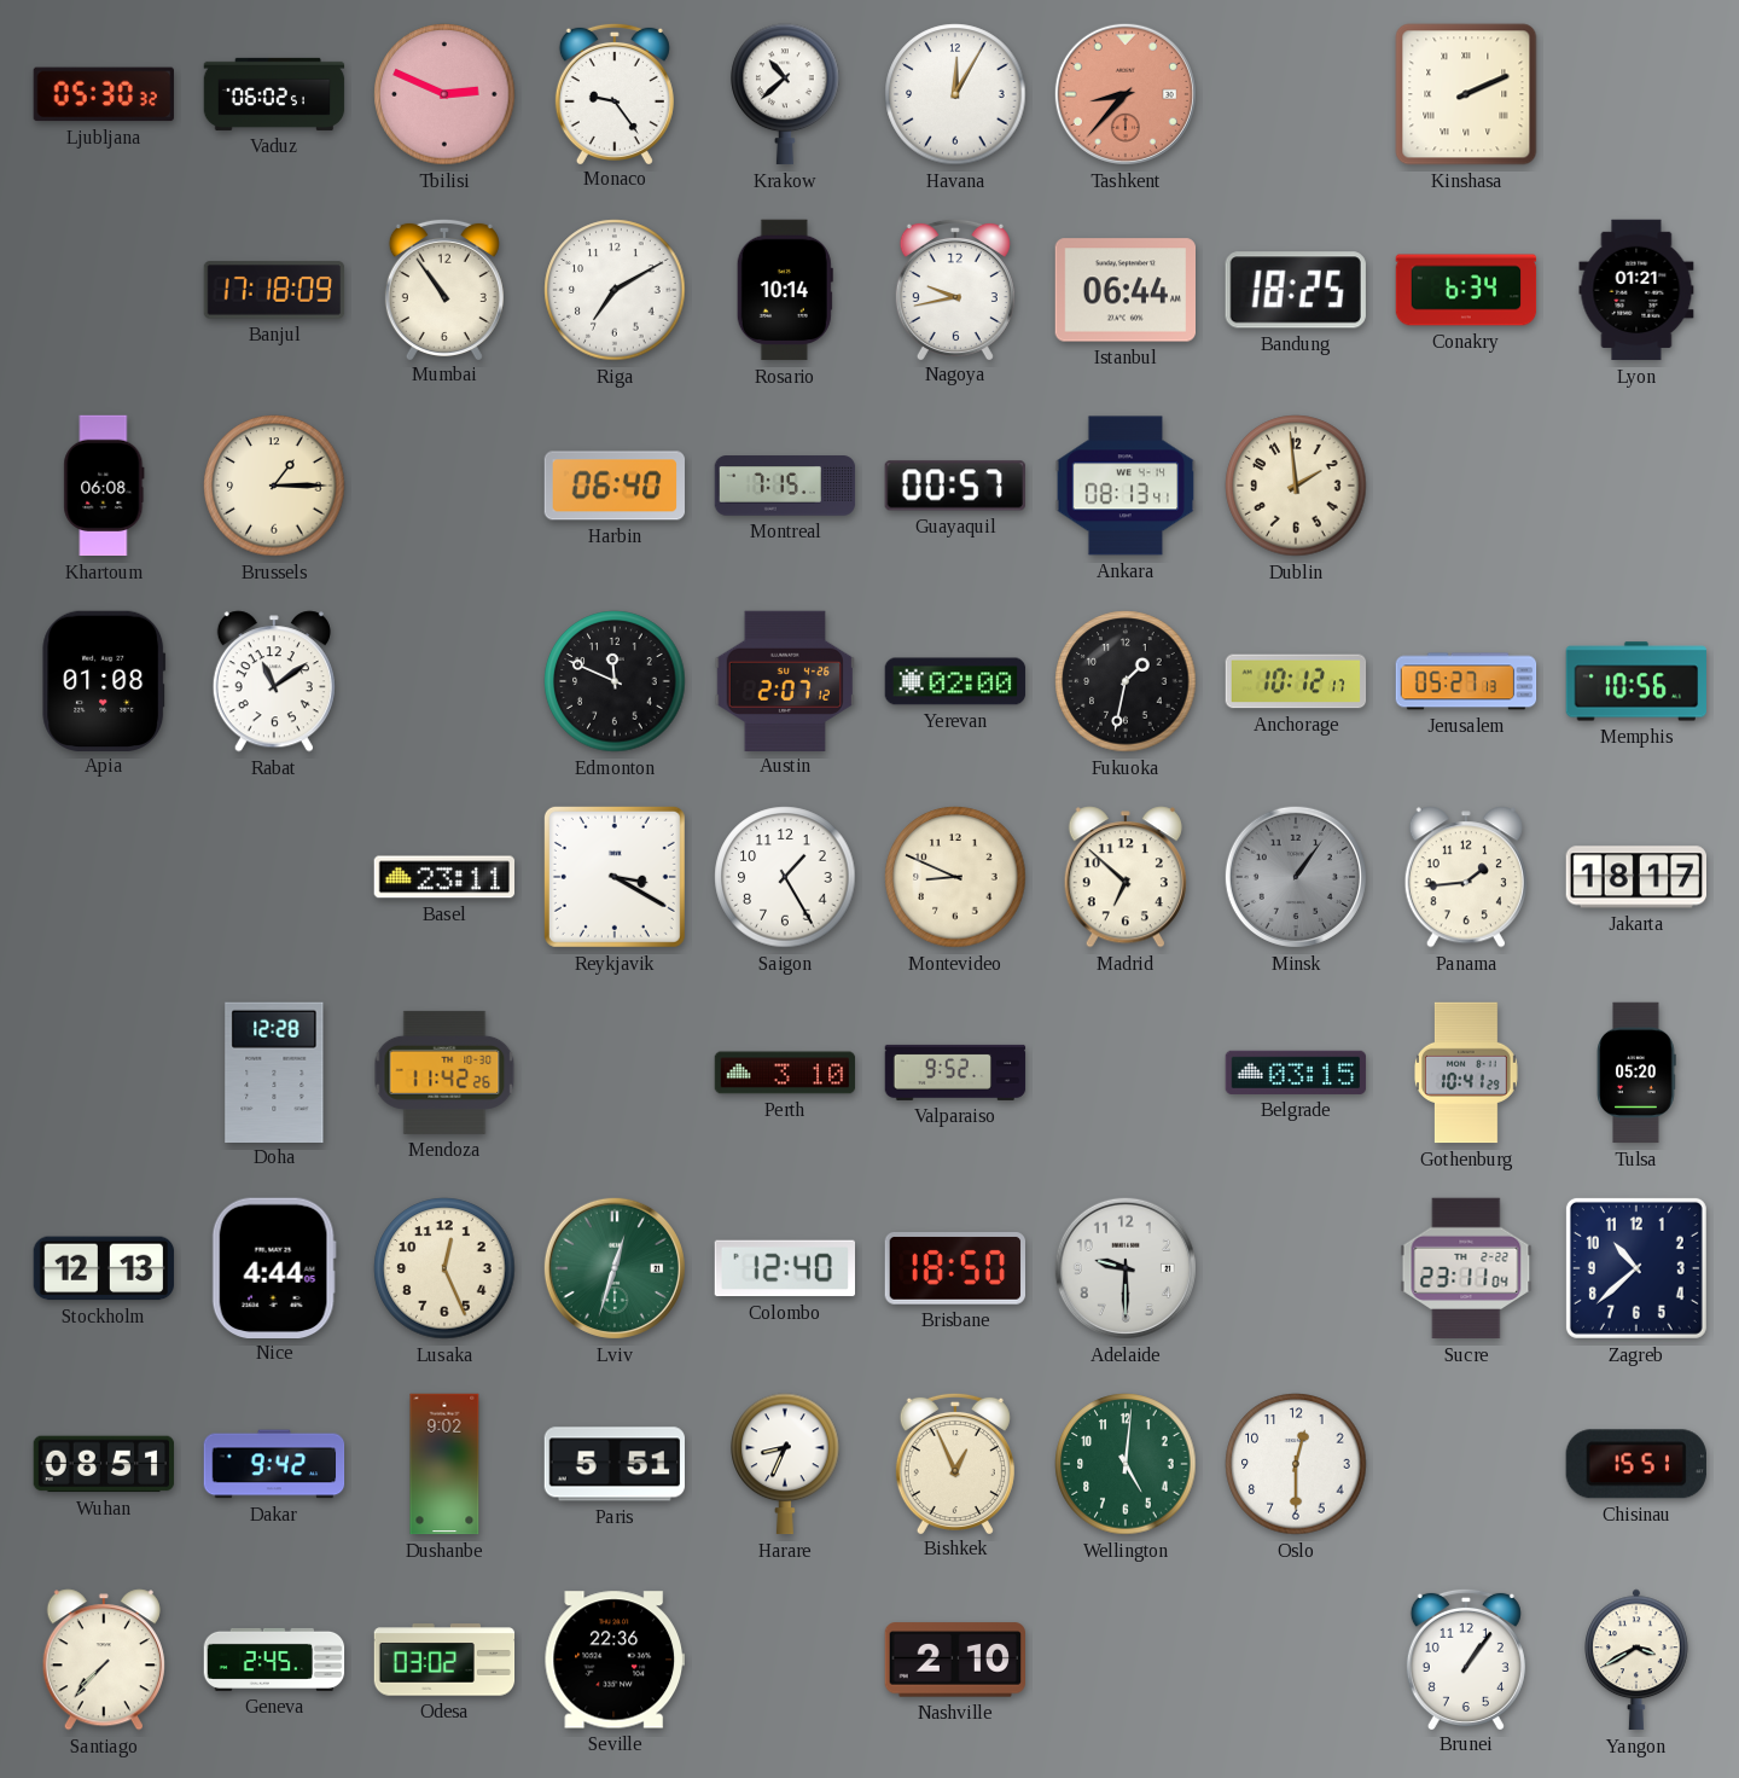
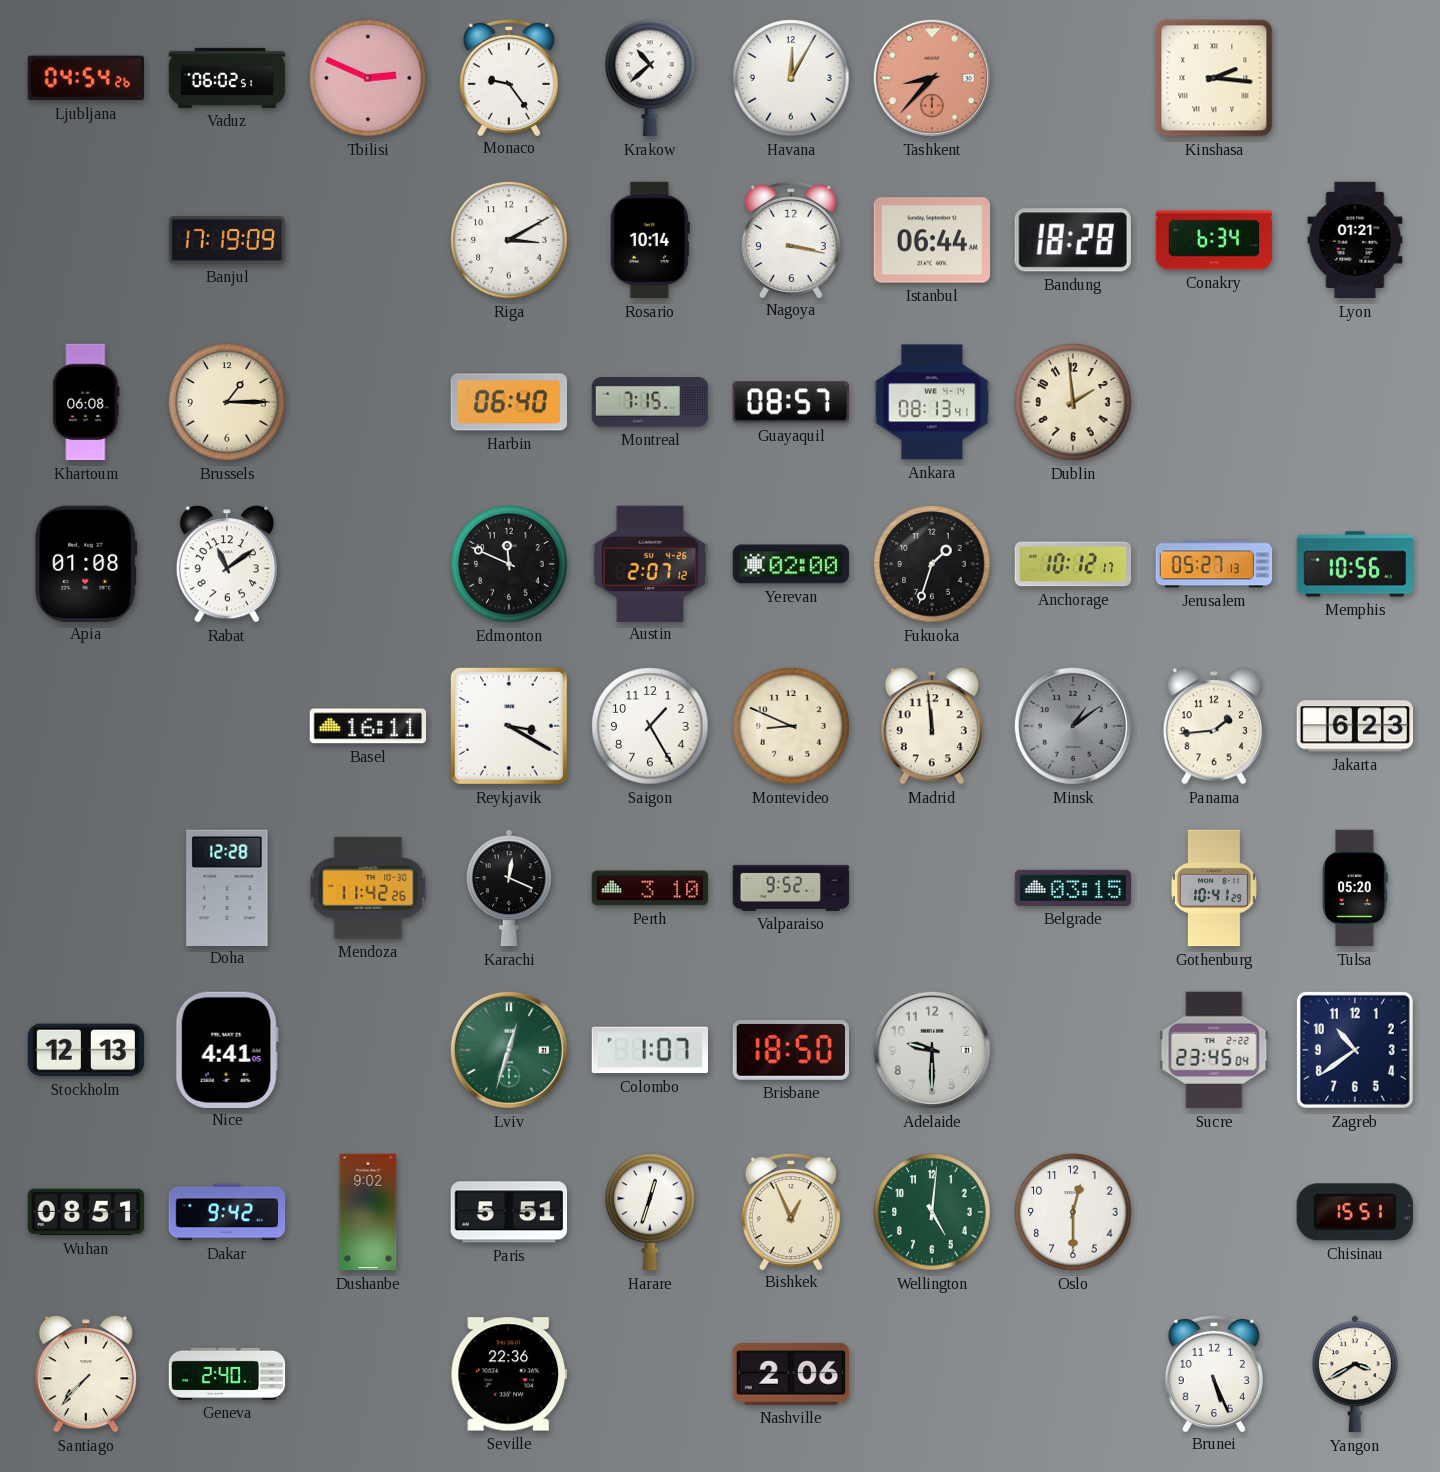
Ljubljana: 05:30 -> 04:54
Kinshasa: 2:11 -> 2:16
Banjul: 17:18 -> 17:19
Mumbai: 10:54 -> none
Riga: 7:10 -> 3:10
Nagoya: 9:43 -> 3:17
Bandung: 18:25 -> 18:28
Guayaquil: 00:57 -> 08:57
Fukuoka: 1:32 -> 1:33
Basel: 23:11 -> 16:11
Madrid: 6:52 -> 11:59
Minsk: 1:06 -> 1:09
Jakarta: 18:17 -> 6:23
Karachi: none -> 12:19
Nice: 4:44 -> 4:41
Lusaka: 12:26 -> none
Colombo: 12:40 -> 1:07
Sucre: 23:11 -> 23:45
Zagreb: 10:38 -> 10:39
Harare: 8:34 -> 12:33
Geneva: 2:45 -> 2:40
Odesa: 03:02 -> none
Nashville: 2:10 -> 2:06
Brunei: 1:06 -> 5:26
